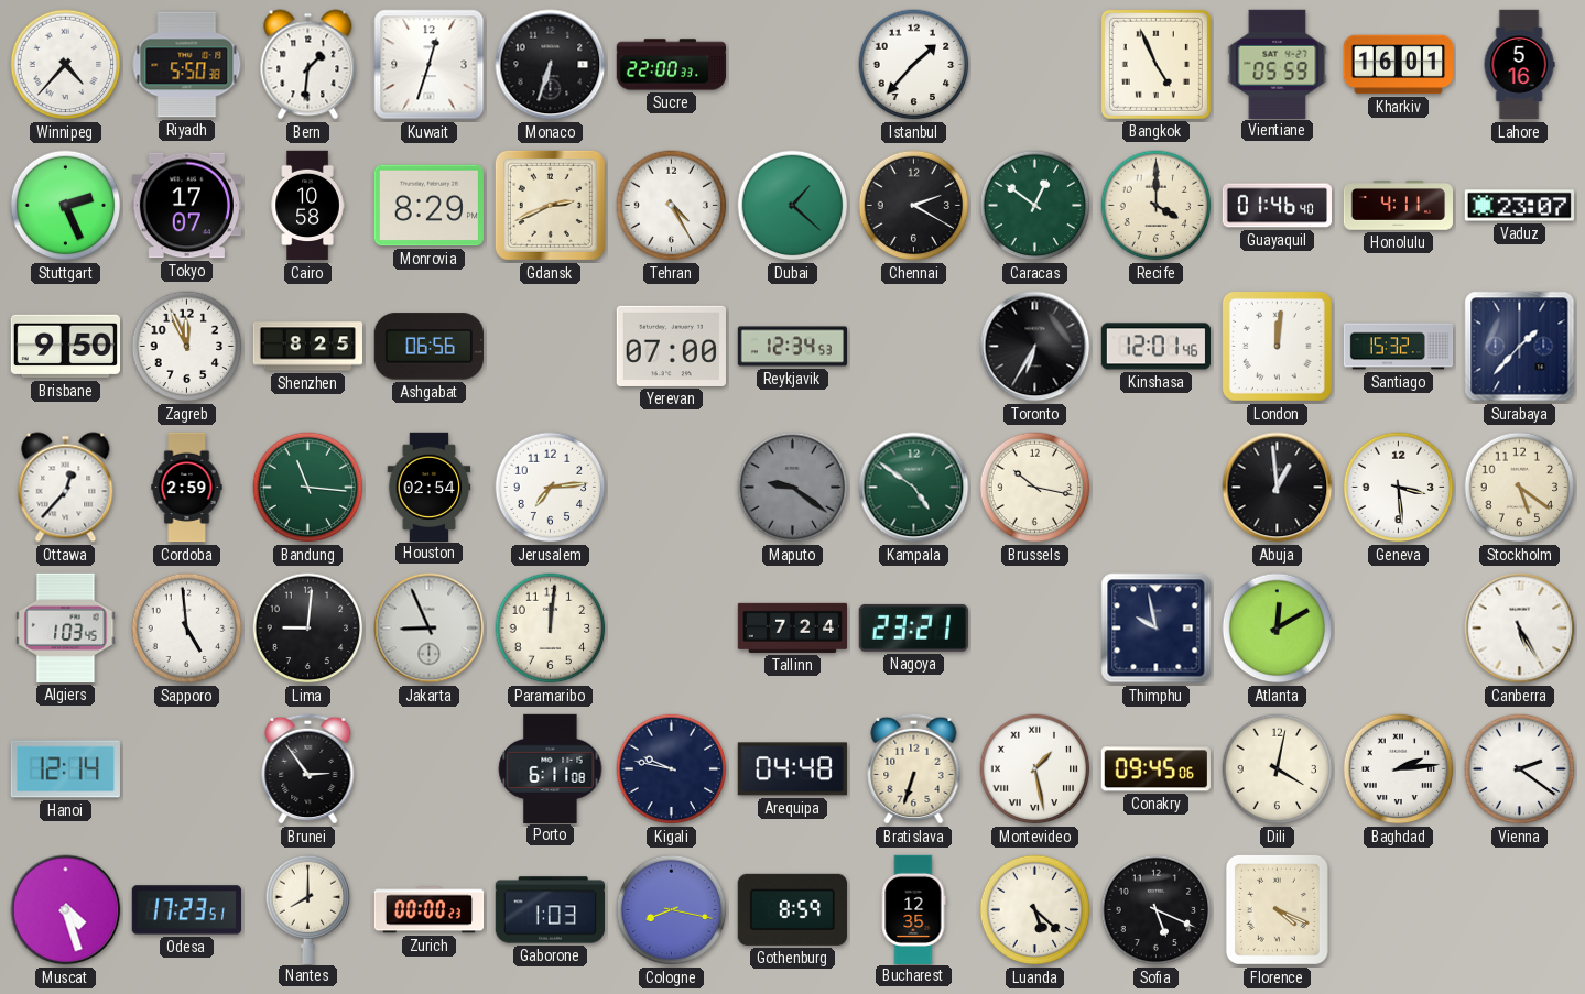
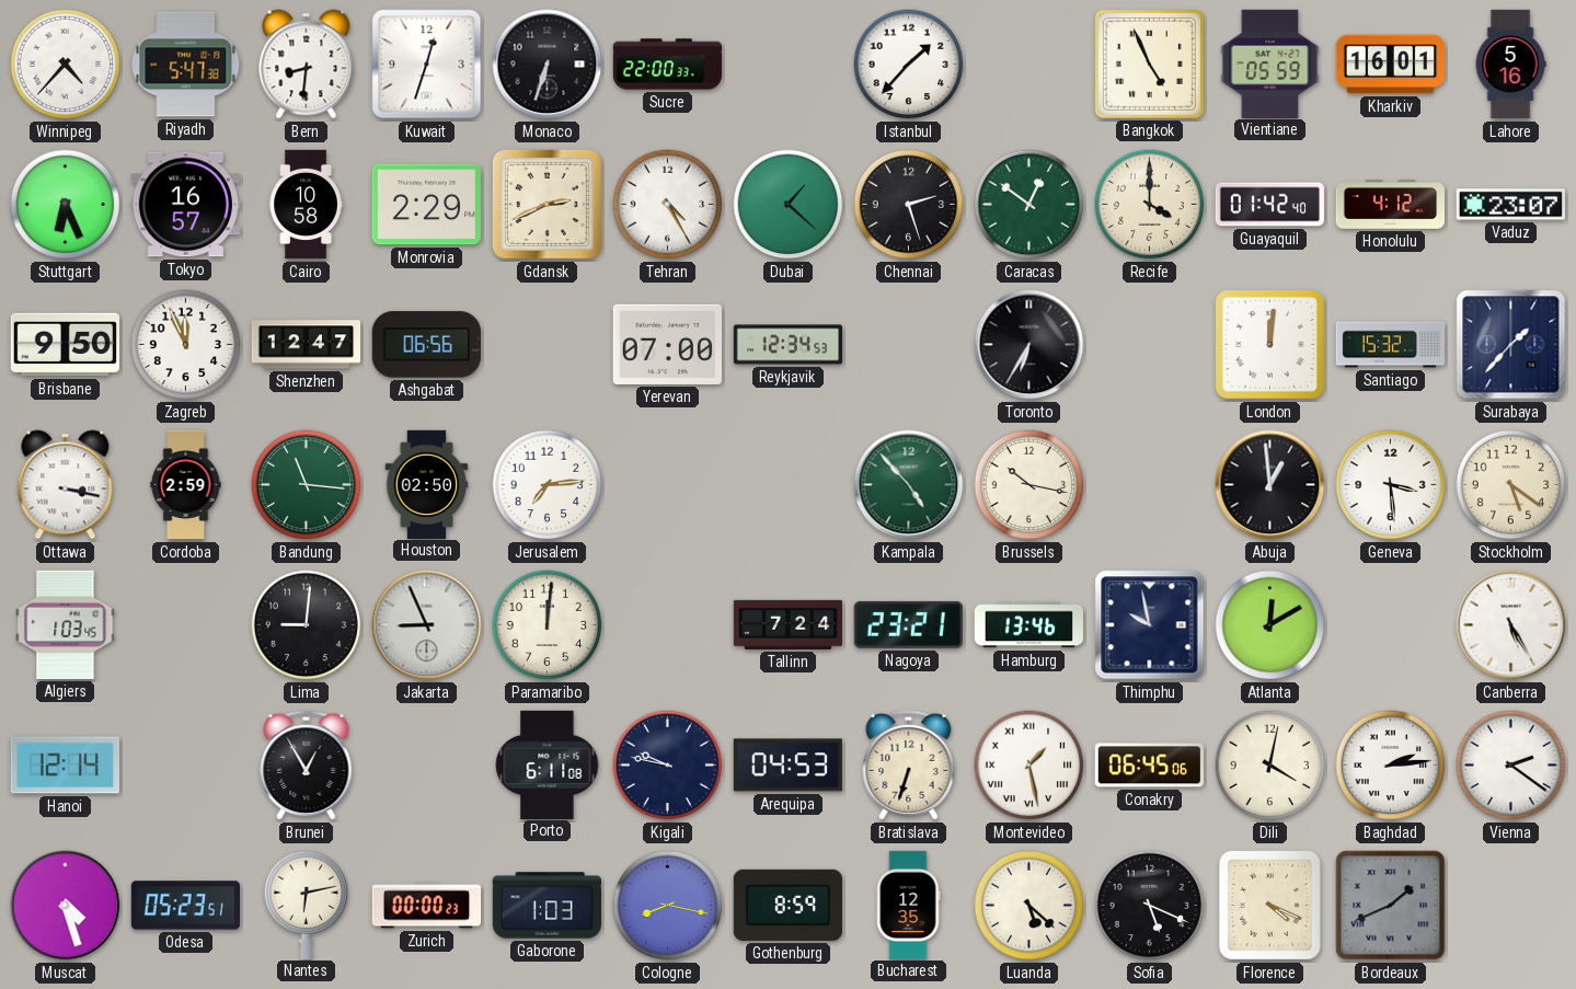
Riyadh: 5:50 -> 5:47
Bern: 1:31 -> 8:31
Stuttgart: 2:26 -> 6:26
Tokyo: 17:07 -> 16:57
Monrovia: 8:29 -> 2:29
Chennai: 2:20 -> 2:27
Guayaquil: 01:46 -> 01:42
Honolulu: 4:11 -> 4:12
Shenzhen: 8:25 -> 12:47
Kinshasa: 12:01 -> none
Ottawa: 12:37 -> 3:17
Houston: 02:54 -> 02:50
Maputo: 9:21 -> none
Kampala: 4:51 -> 4:53
Sapporo: 4:59 -> none
Hamburg: none -> 13:46
Brunei: 2:54 -> 12:55
Arequipa: 04:48 -> 04:53
Conakry: 09:45 -> 06:45
Odesa: 17:23 -> 05:23
Nantes: 8:00 -> 6:13
Bordeaux: none -> 1:41
